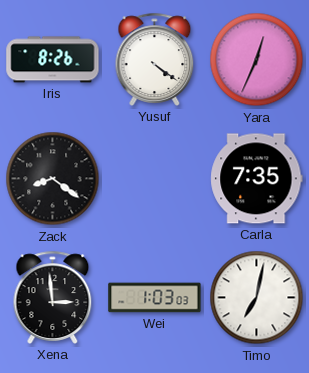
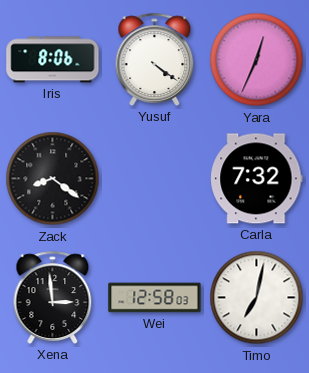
Iris: 8:26 -> 8:06
Carla: 7:35 -> 7:32
Wei: 1:03 -> 12:58
